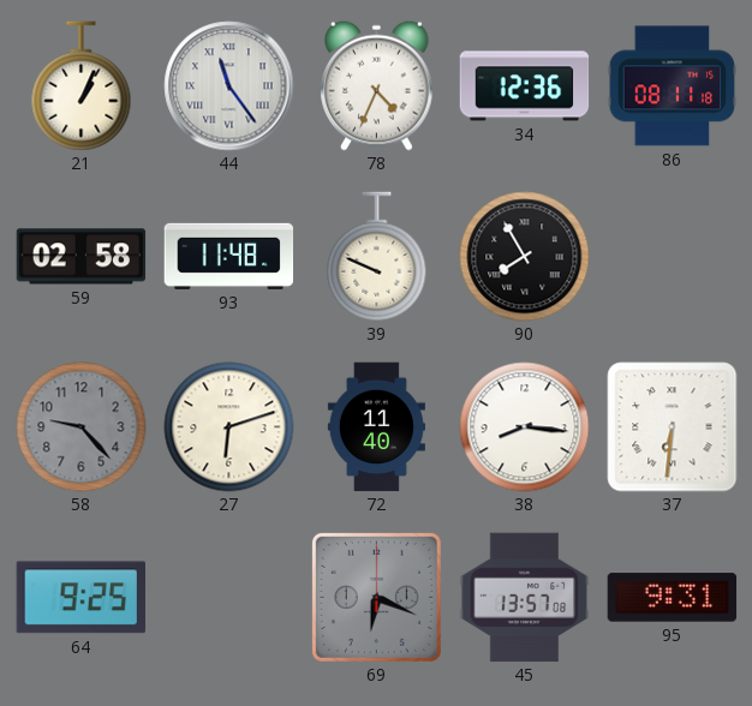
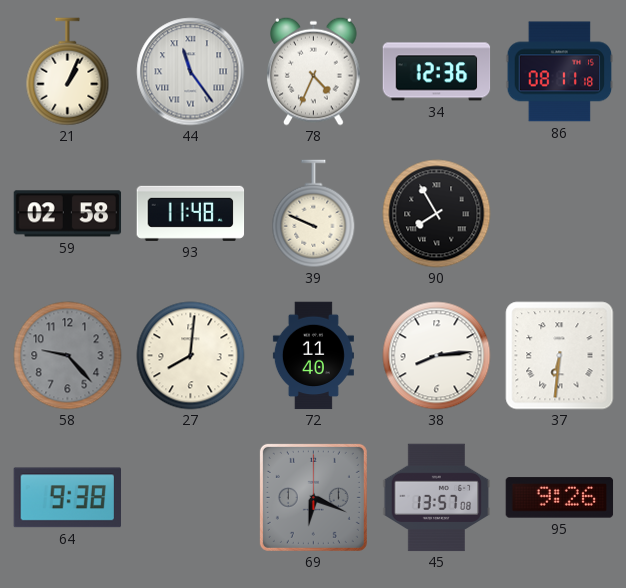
27: 6:12 -> 8:01
38: 8:16 -> 8:14
64: 9:25 -> 9:38
95: 9:31 -> 9:26
